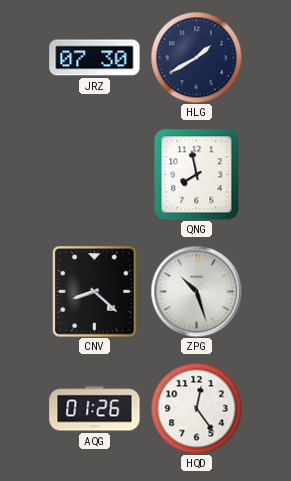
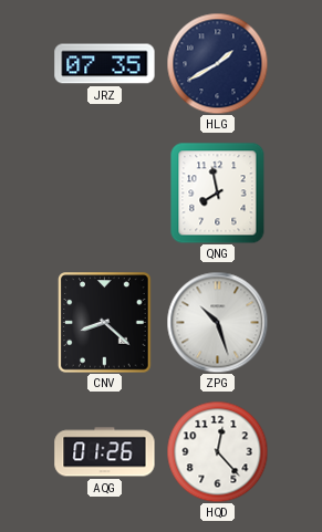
JRZ: 07:30 -> 07:35
HQD: 12:24 -> 12:23
